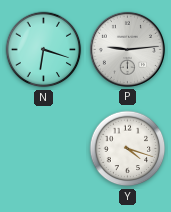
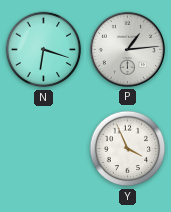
P: 9:14 -> 1:14
Y: 4:18 -> 3:56
